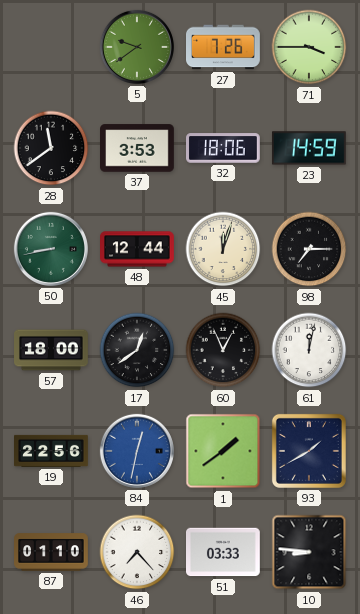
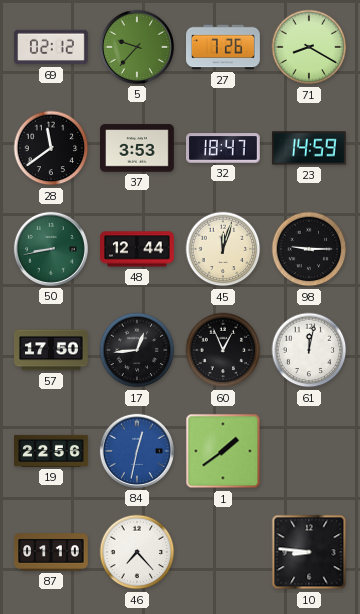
69: none -> 02:12
5: 9:39 -> 9:37
71: 3:45 -> 8:20
32: 18:06 -> 18:47
98: 7:15 -> 9:15
57: 18:00 -> 17:50
17: 12:39 -> 12:44
93: 1:40 -> none
51: 03:33 -> none
